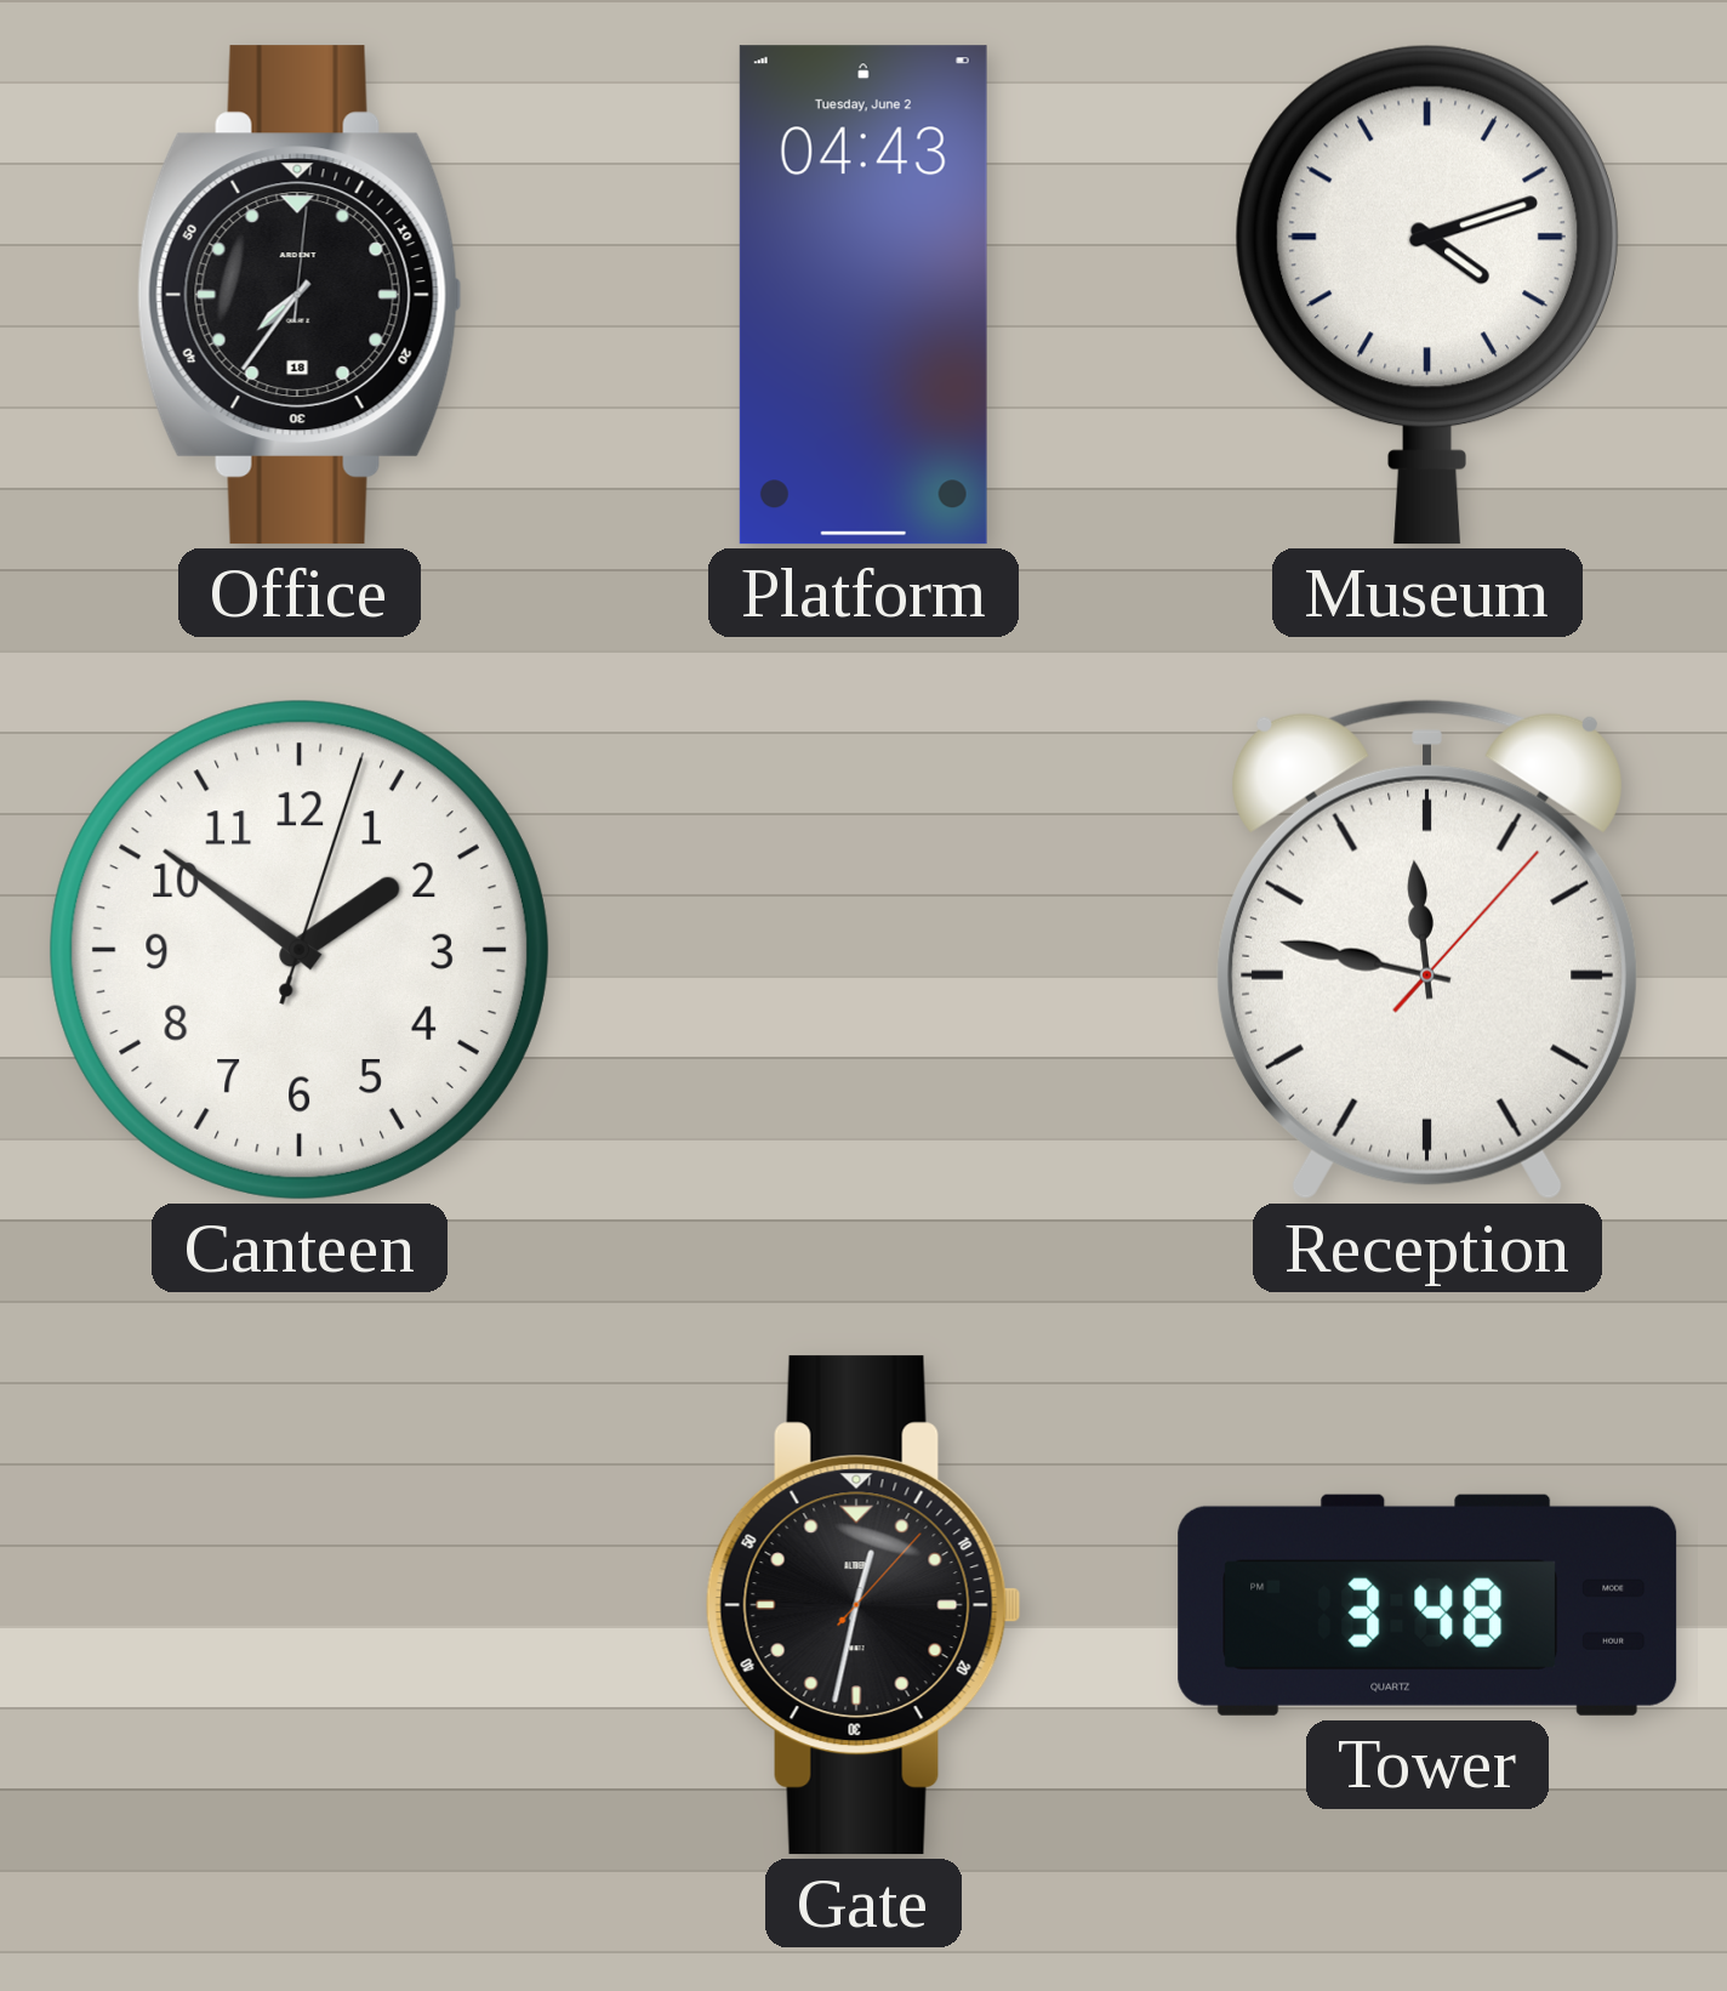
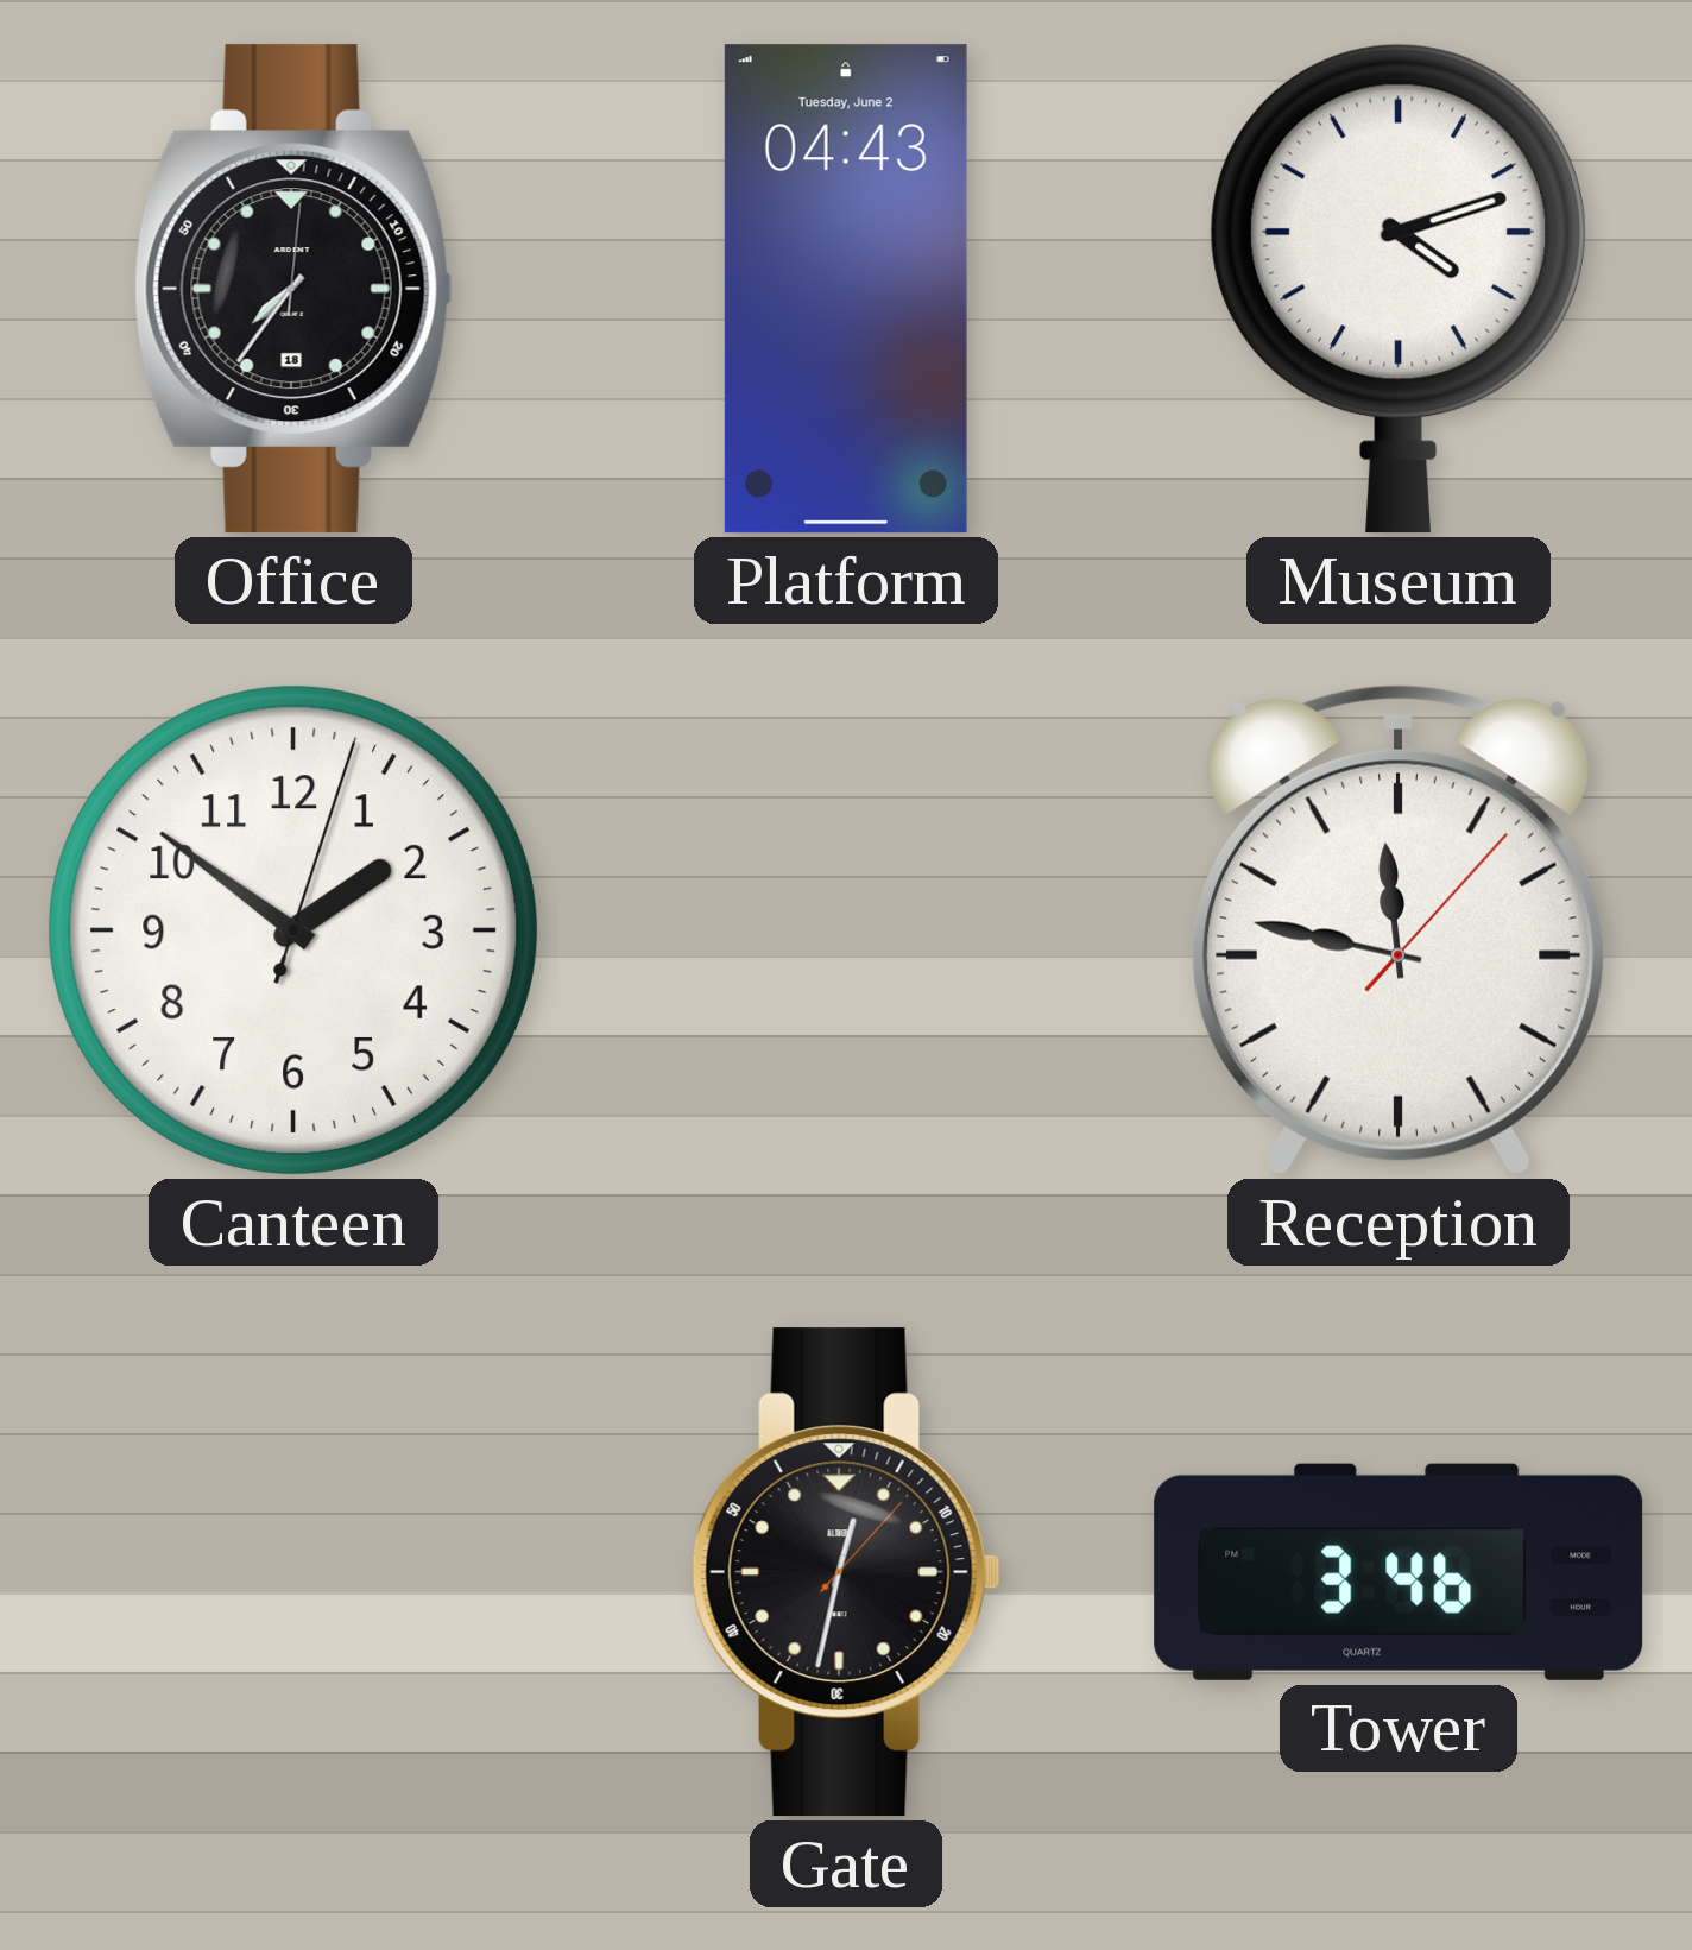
Tower: 3:48 -> 3:46
